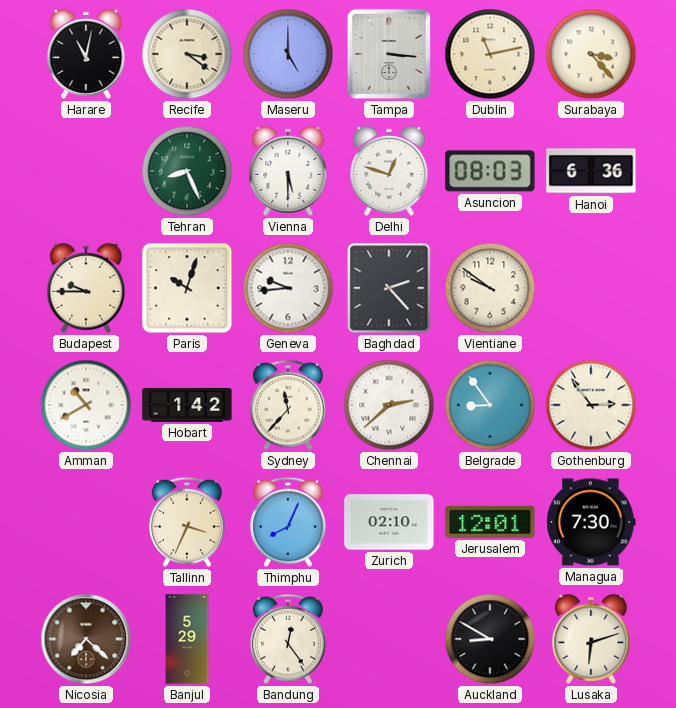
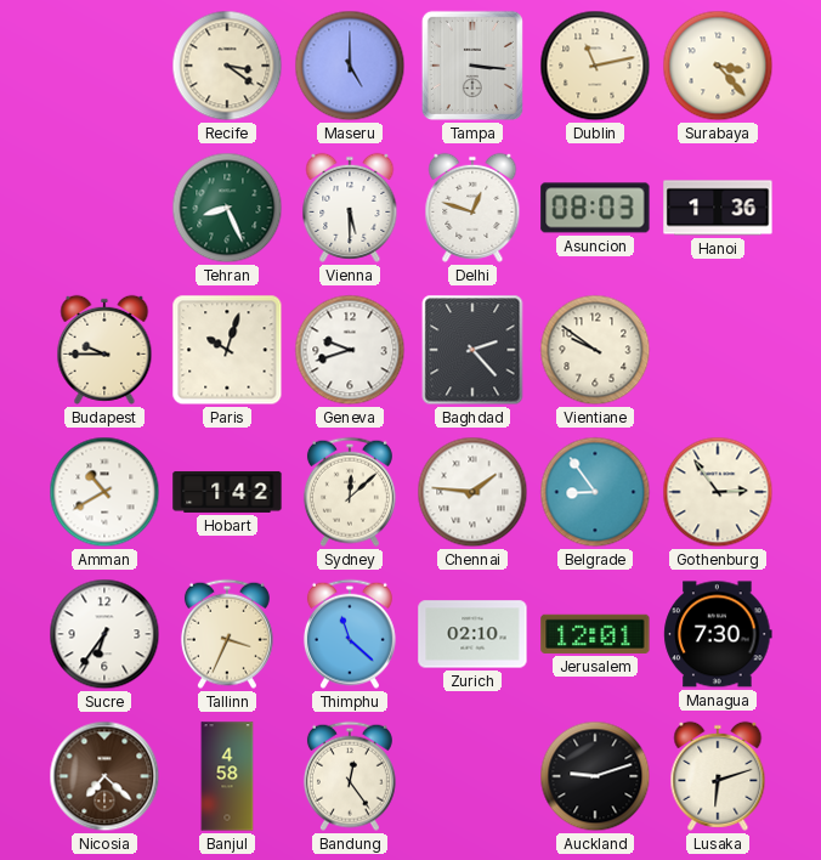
Harare: 11:02 -> none
Hanoi: 6:36 -> 1:36
Geneva: 9:44 -> 9:42
Sydney: 11:37 -> 12:08
Chennai: 2:38 -> 1:46
Sucre: none -> 6:36
Thimphu: 8:04 -> 11:22
Banjul: 5:29 -> 4:58
Auckland: 8:50 -> 9:12
